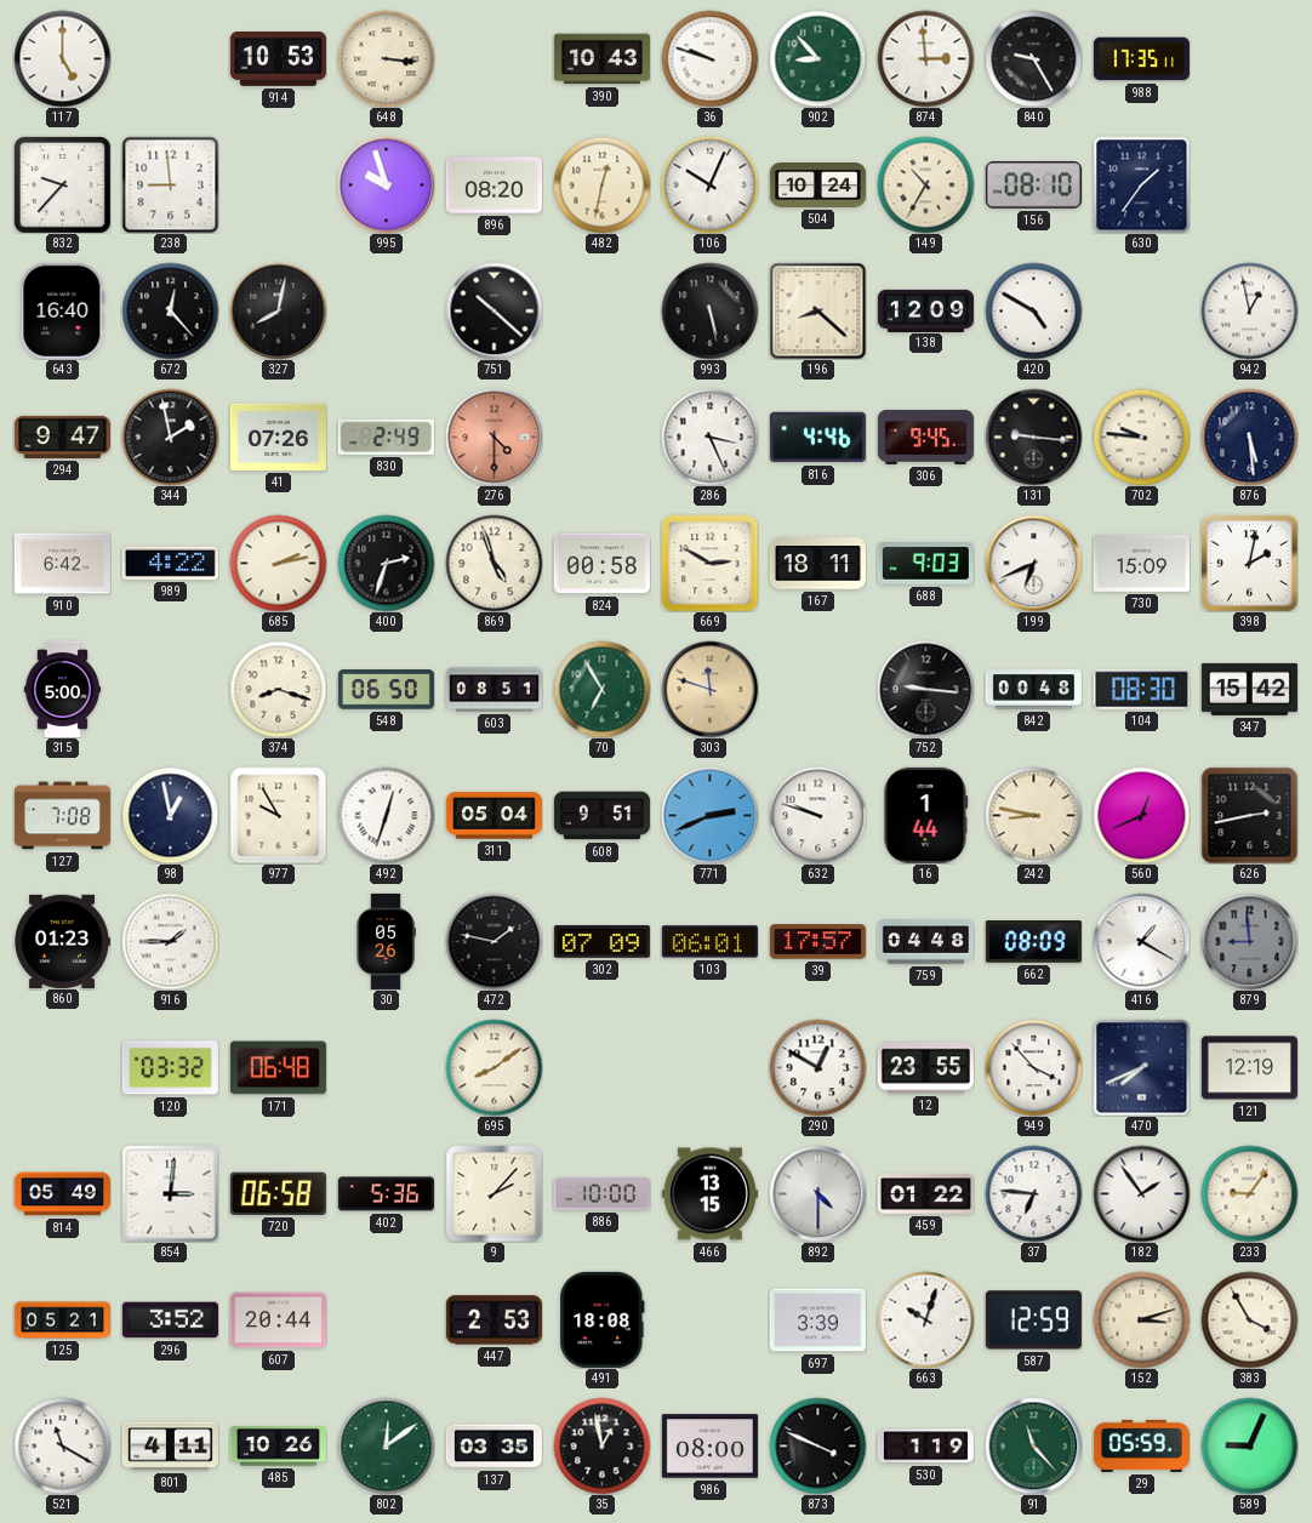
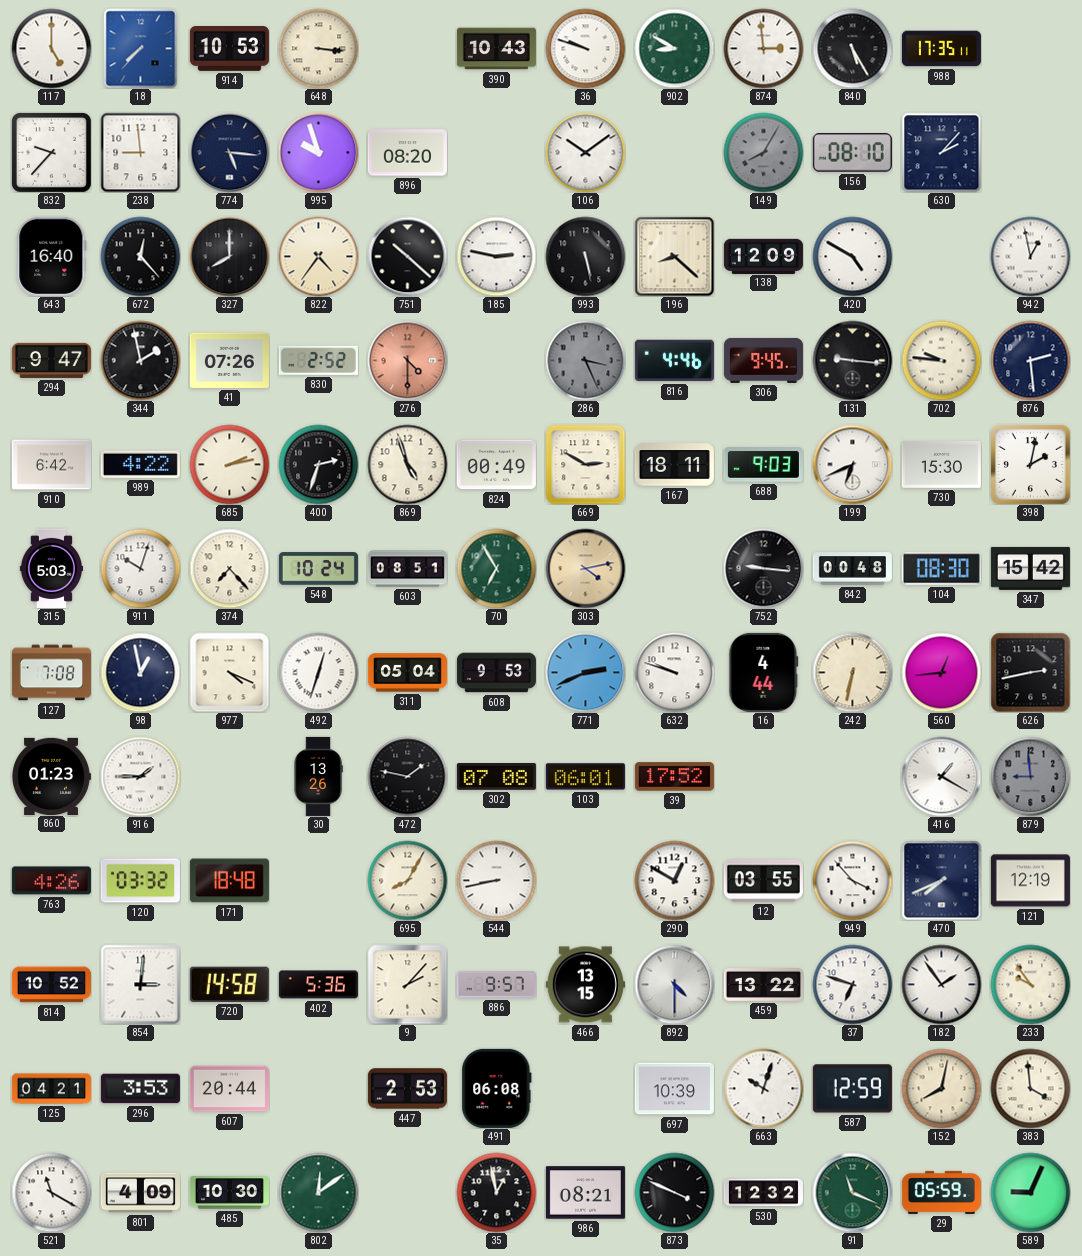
18: none -> 7:37
902: 8:53 -> 8:50
840: 9:25 -> 5:25
774: none -> 5:16
482: 12:32 -> none
106: 10:04 -> 10:09
504: 10:24 -> none
149: 10:35 -> 8:05
149 dial: cream -> grey
630: 1:36 -> 2:07
327: 8:02 -> 8:00
822: none -> 4:36
185: none -> 2:47
830: 2:49 -> 2:52
286 dial: white -> grey
876: 5:29 -> 2:29
824: 00:58 -> 00:49
730: 15:09 -> 15:30
315: 5:00 -> 5:03
911: none -> 10:03
374: 8:18 -> 7:23
548: 06:50 -> 10:24
303: 11:48 -> 4:13
977: 9:55 -> 4:19
608: 9:51 -> 9:53
16: 1:44 -> 4:44
242: 8:47 -> 6:32
560: 12:41 -> 12:44
30: 05:26 -> 13:26
302: 07:09 -> 07:08
39: 17:57 -> 17:52
759: 04:48 -> none
662: 08:09 -> none
763: none -> 4:26
171: 06:48 -> 18:48
695: 8:09 -> 8:05
544: none -> 8:43
12: 23:55 -> 03:55
814: 05:49 -> 10:52
720: 06:58 -> 14:58
886: 10:00 -> 9:57
459: 01:22 -> 13:22
37: 6:46 -> 6:48
233: 9:06 -> 9:54
125: 05:21 -> 04:21
296: 3:52 -> 3:53
491: 18:08 -> 06:08
697: 3:39 -> 10:39
152: 3:12 -> 8:02
383: 3:55 -> 3:59
801: 4:11 -> 4:09
485: 10:26 -> 10:30
137: 03:35 -> none
986: 08:00 -> 08:21
530: 1:19 -> 12:32
91: 11:23 -> 11:19
